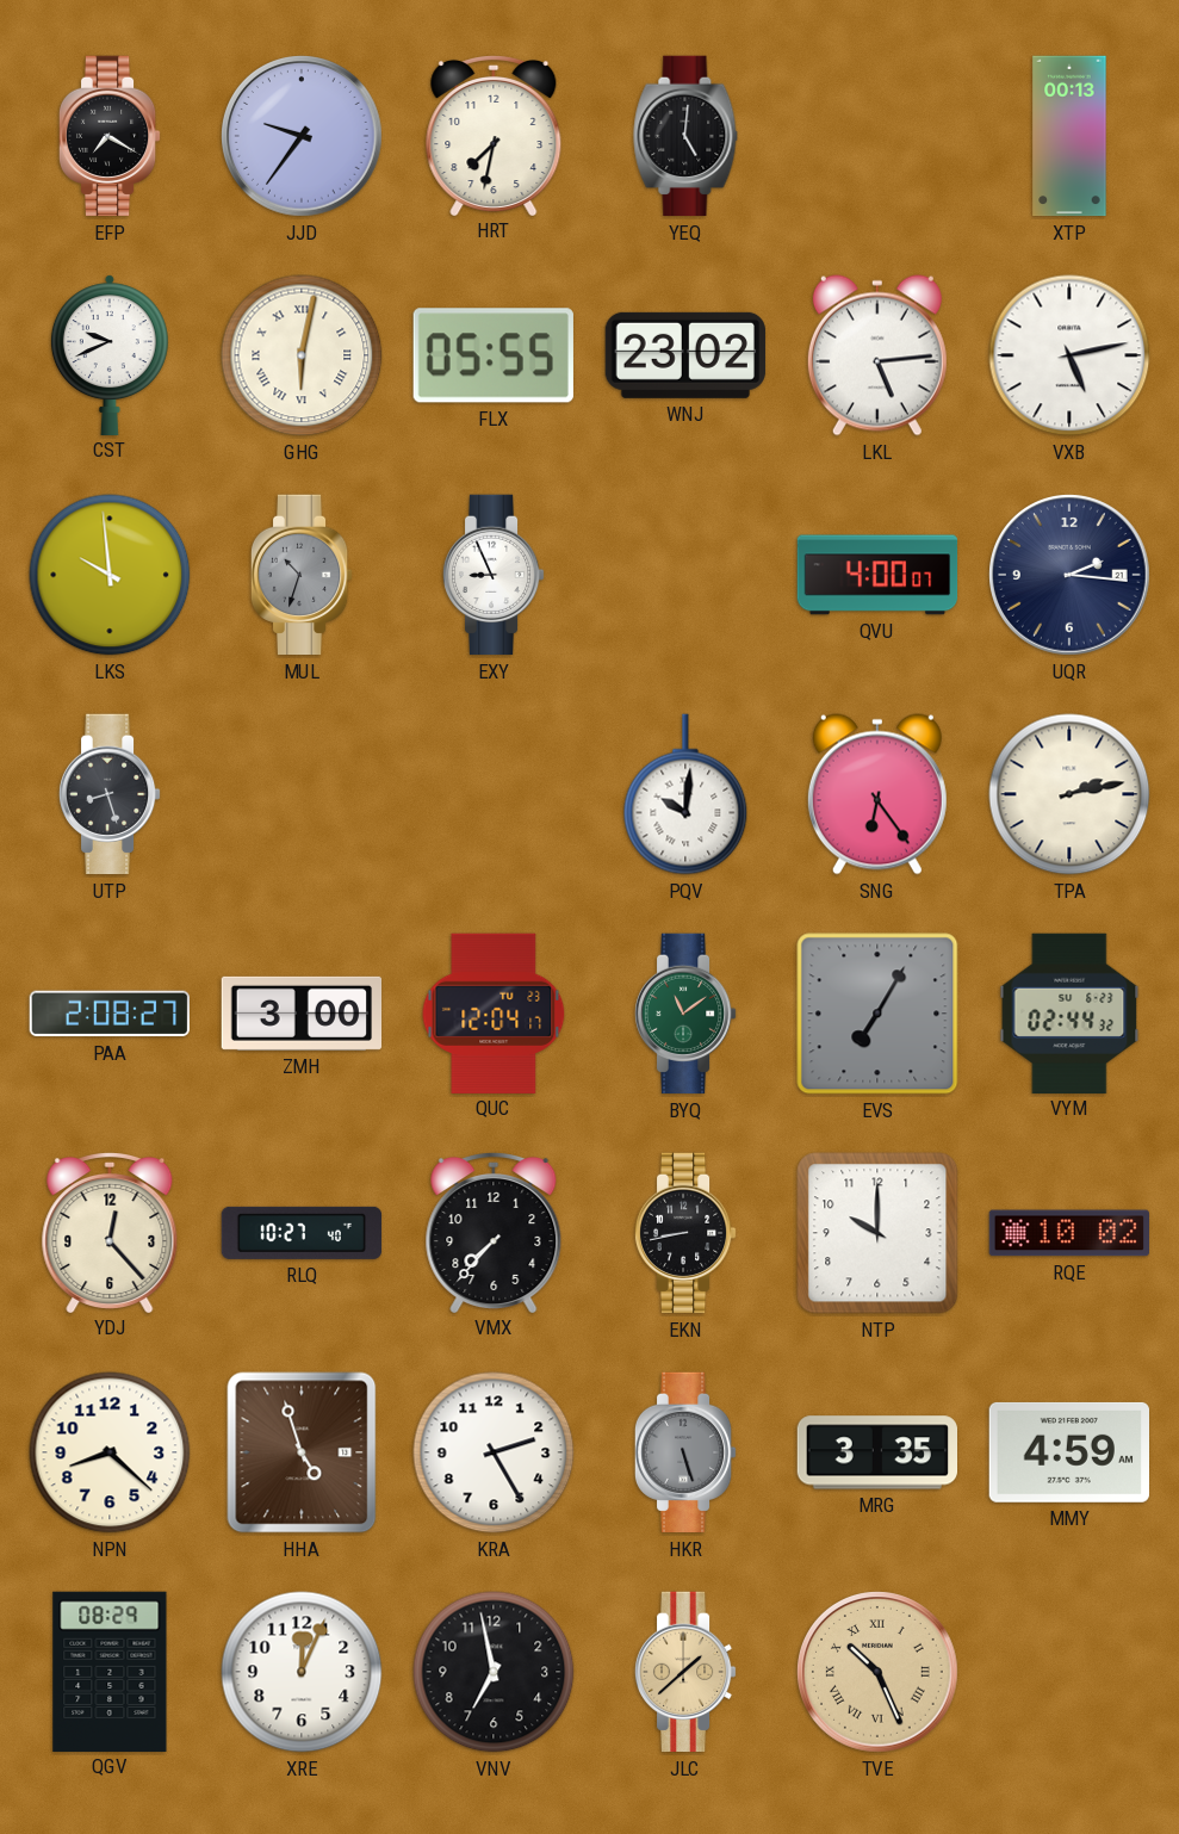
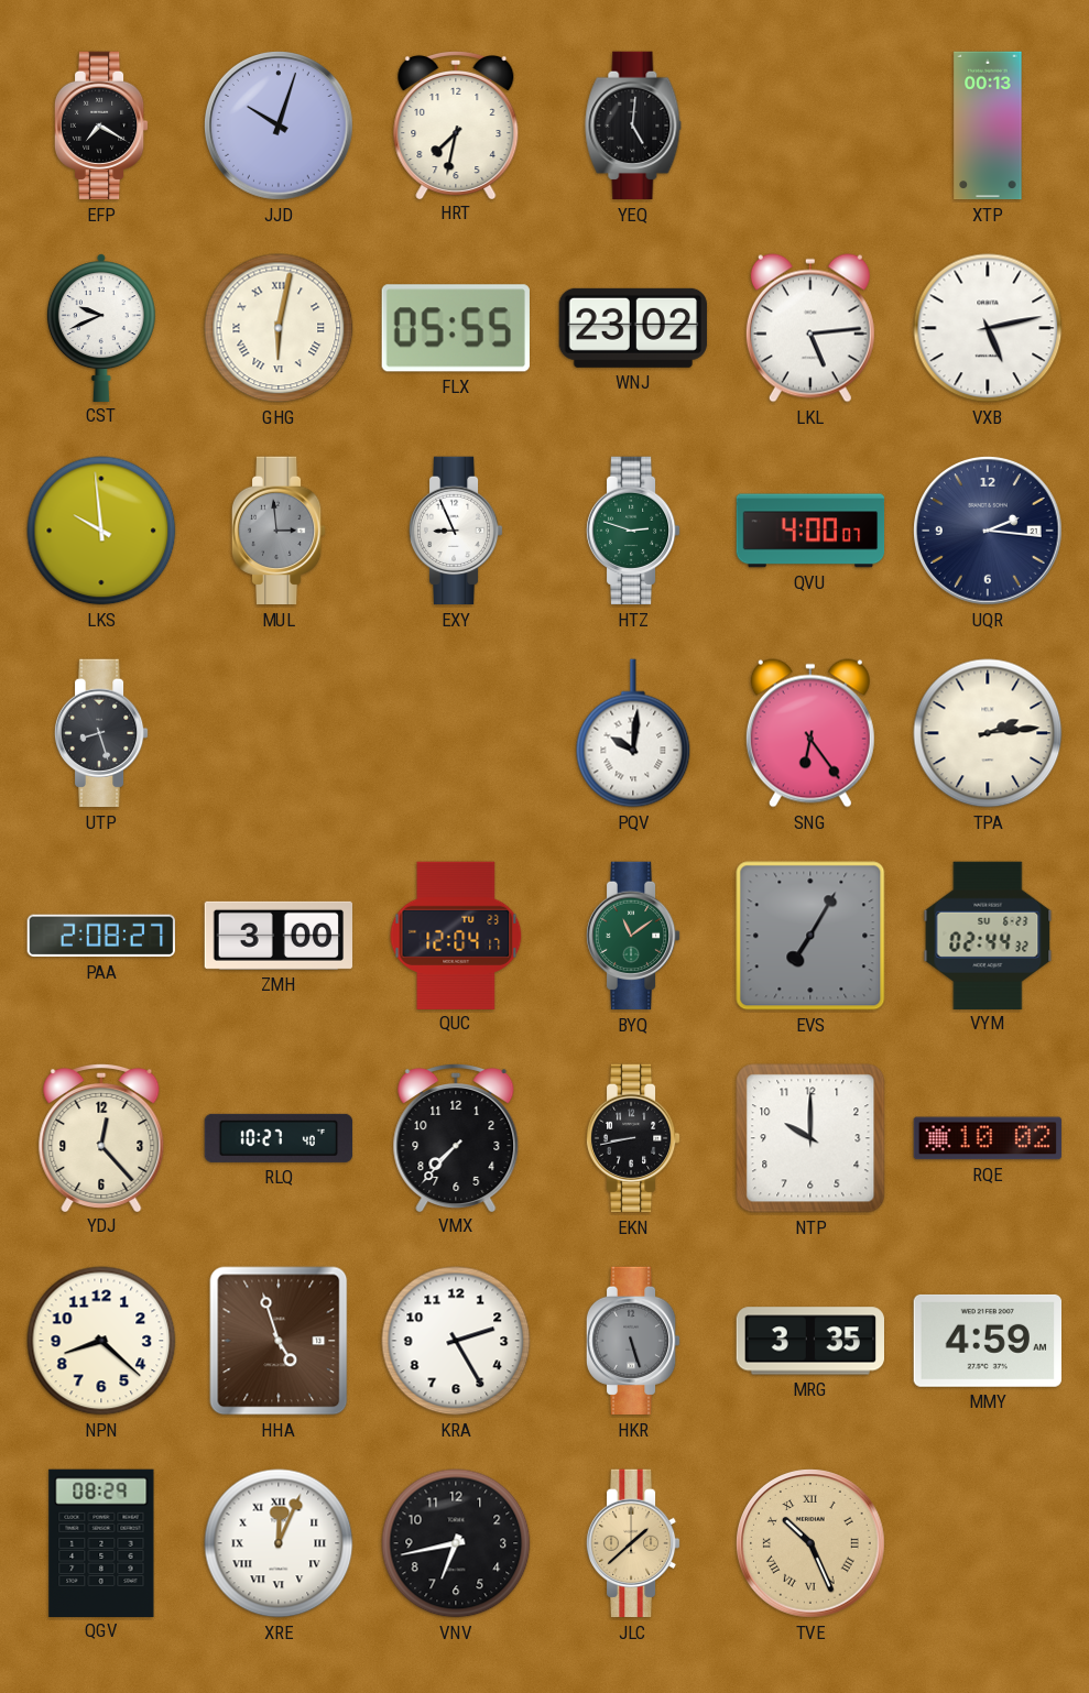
JJD: 9:36 -> 10:03
MUL: 10:33 -> 2:59
HTZ: none -> 2:48
TPA: 2:13 -> 2:14
XRE numerals: Arabic -> Roman
VNV: 6:58 -> 6:43
